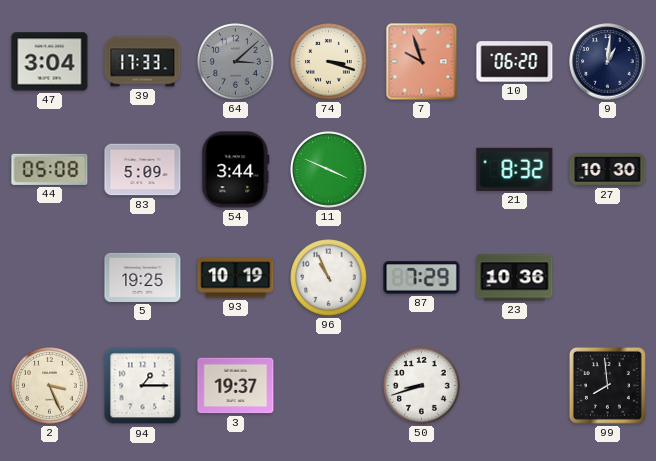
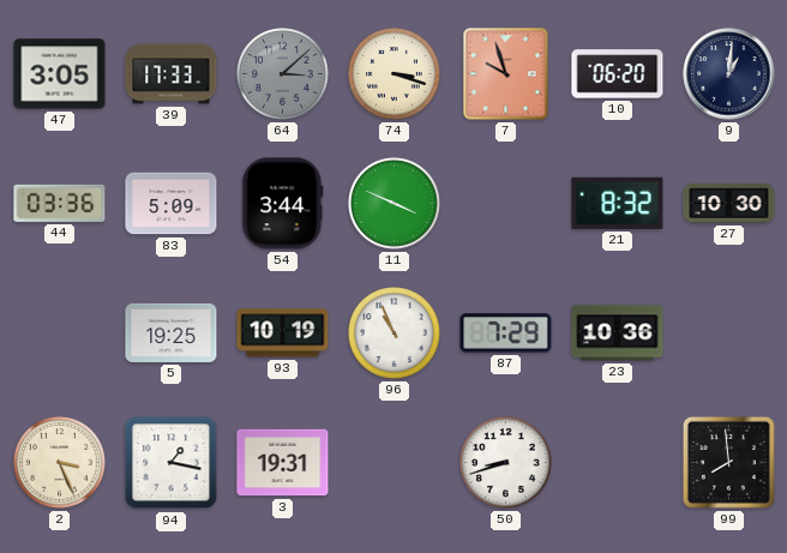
47: 3:04 -> 3:05
44: 05:08 -> 03:36
94: 1:15 -> 1:17
3: 19:37 -> 19:31
